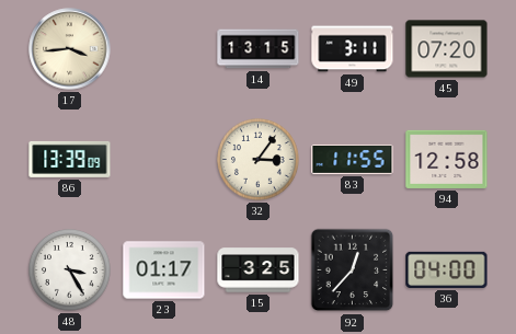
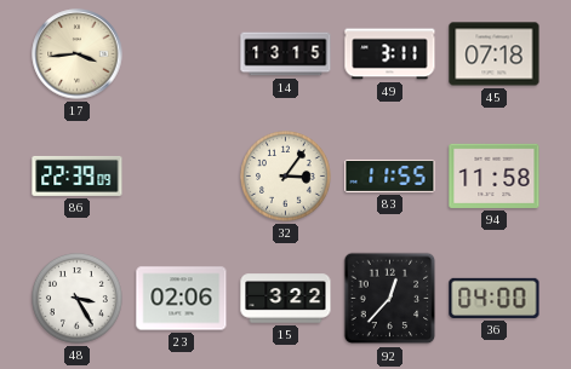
45: 07:20 -> 07:18
86: 13:39 -> 22:39
94: 12:58 -> 11:58
23: 01:17 -> 02:06
15: 3:25 -> 3:22
